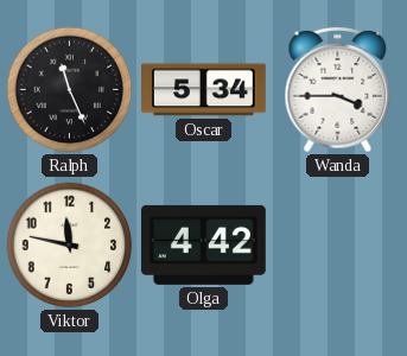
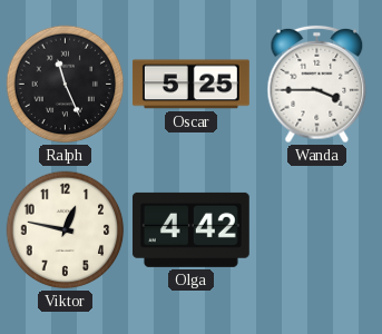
Oscar: 5:34 -> 5:25
Viktor: 11:47 -> 12:47
